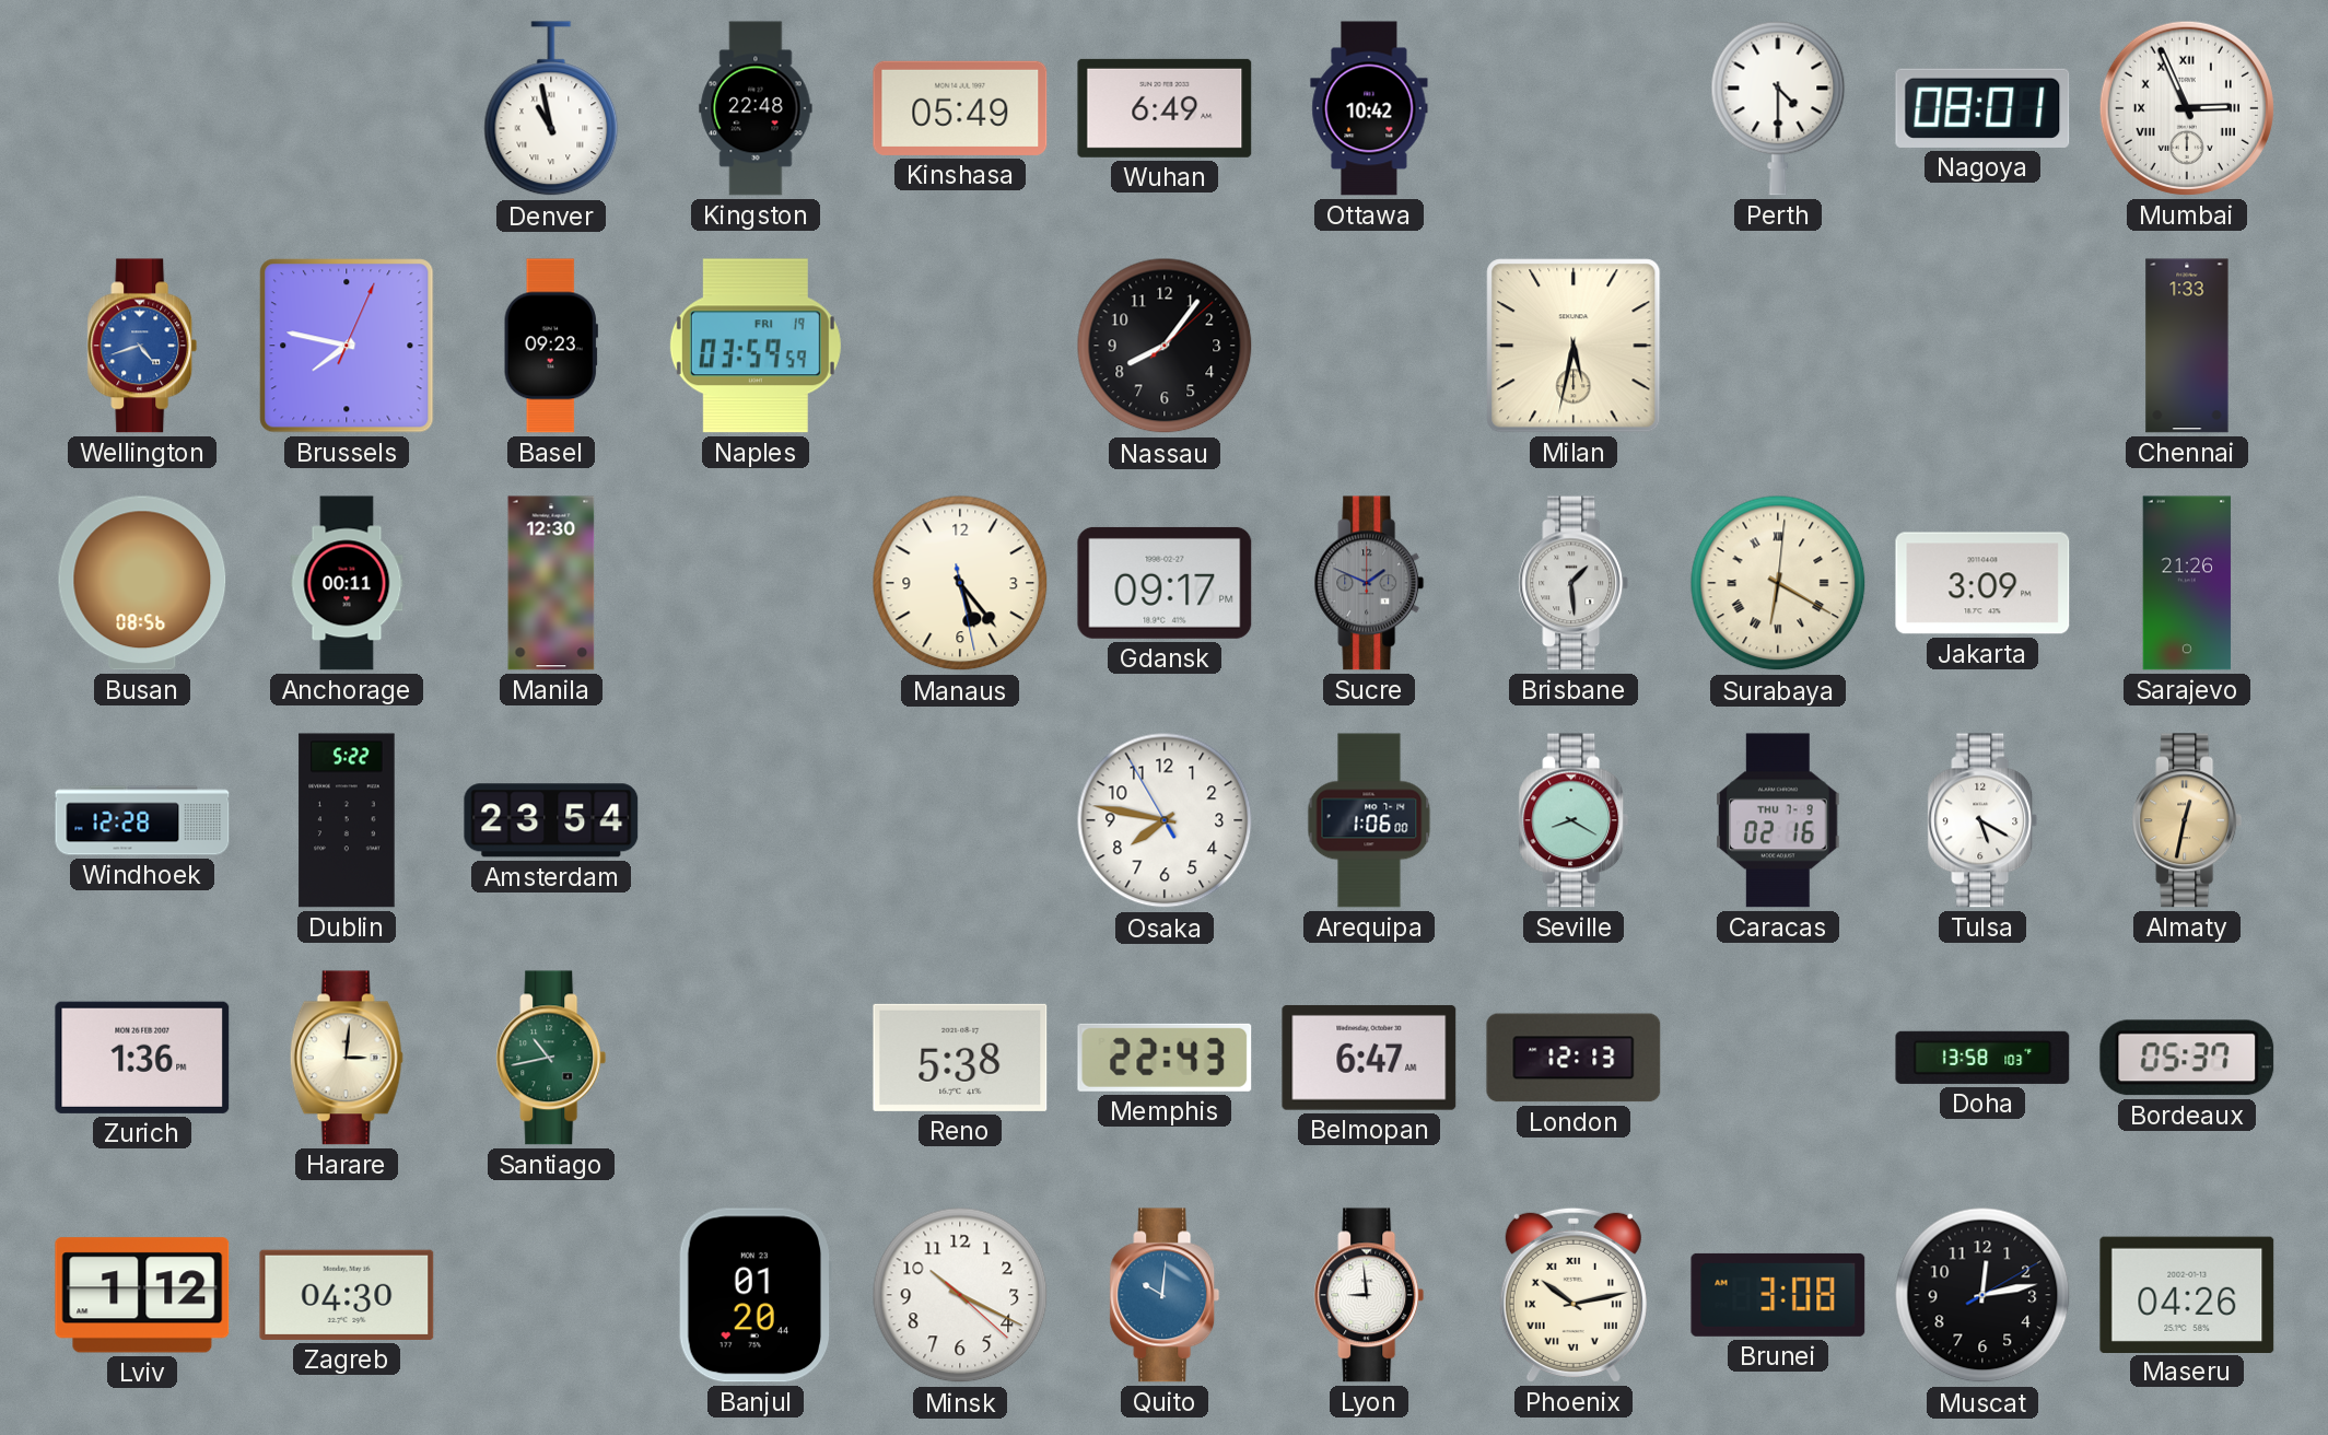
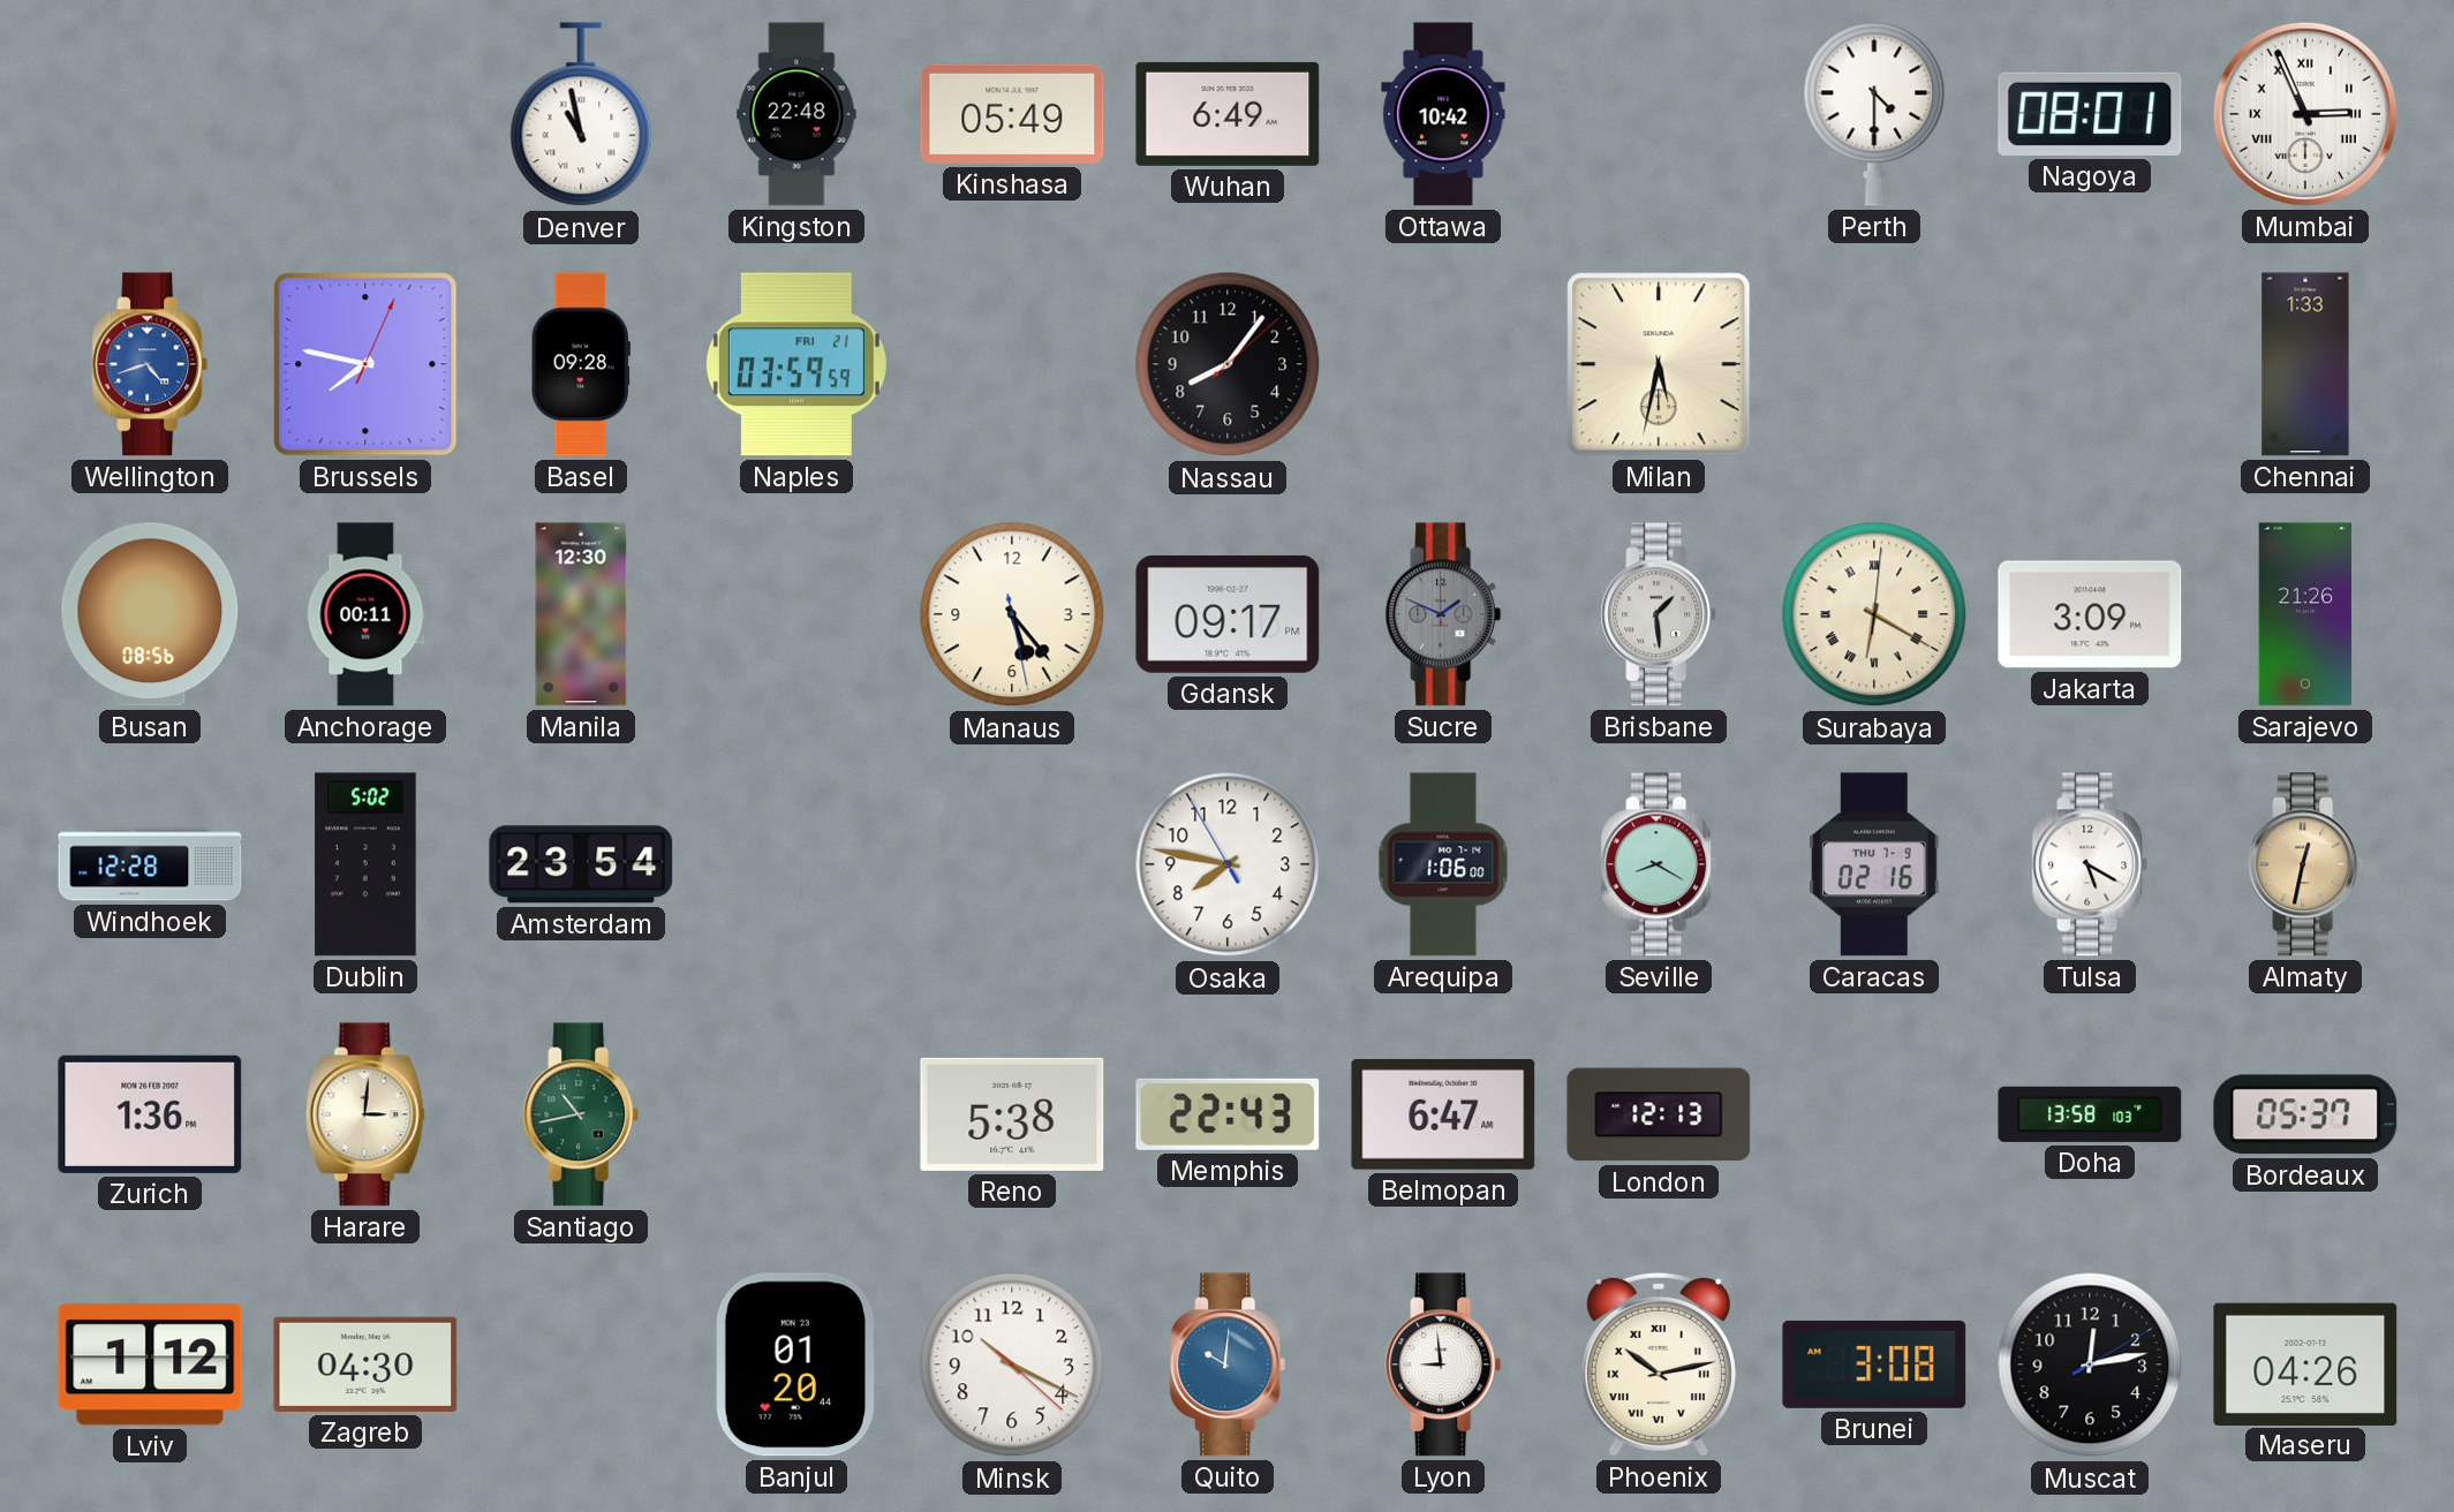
Basel: 09:23 -> 09:28
Naples date: FRI 19 -> FRI 21
Dublin: 5:22 -> 5:02
